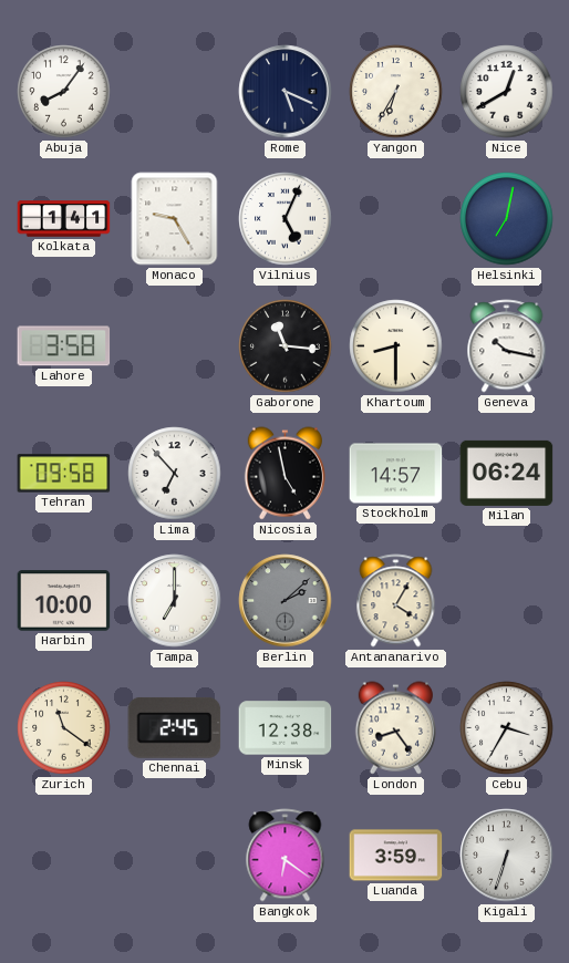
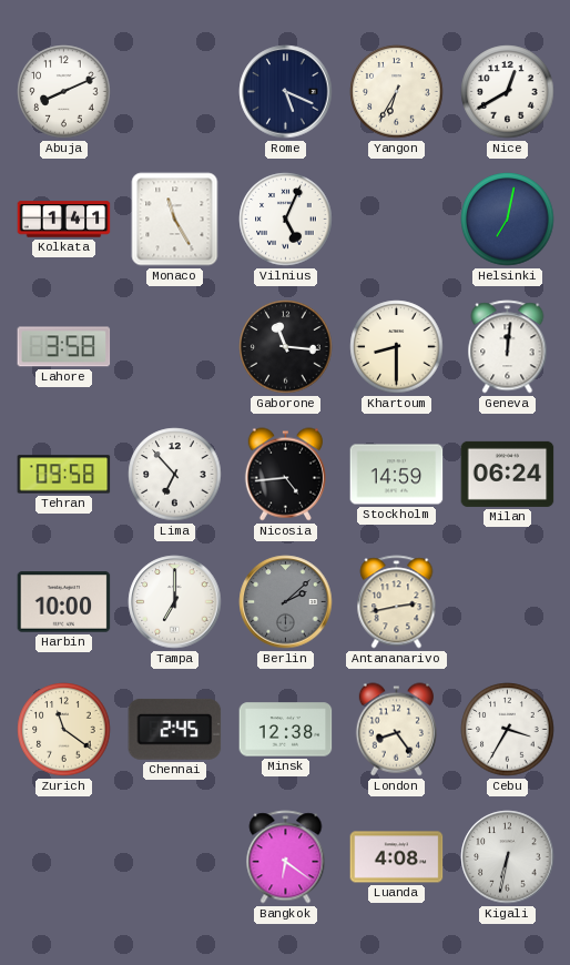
Abuja: 8:06 -> 8:11
Monaco: 9:25 -> 11:25
Geneva: 10:17 -> 12:01
Nicosia: 4:58 -> 4:44
Stockholm: 14:57 -> 14:59
Antananarivo: 4:05 -> 2:43
Luanda: 3:59 -> 4:08
Kigali: 6:33 -> 6:32
